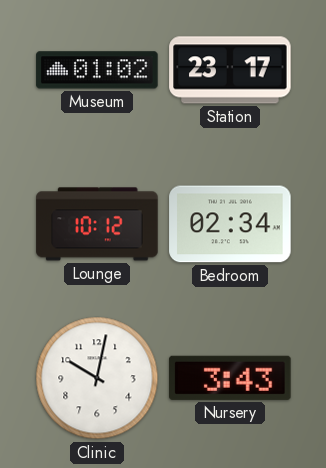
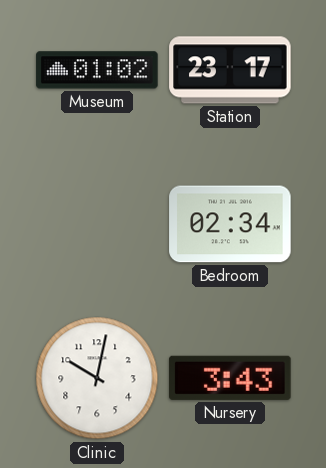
Lounge: 10:12 -> none
